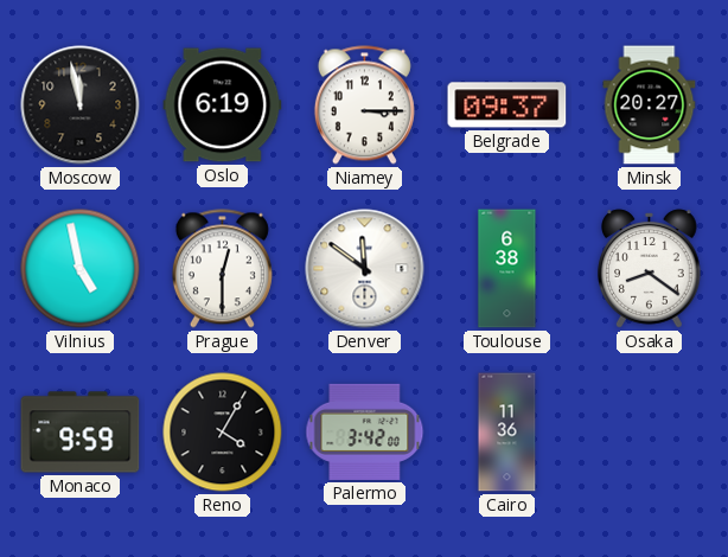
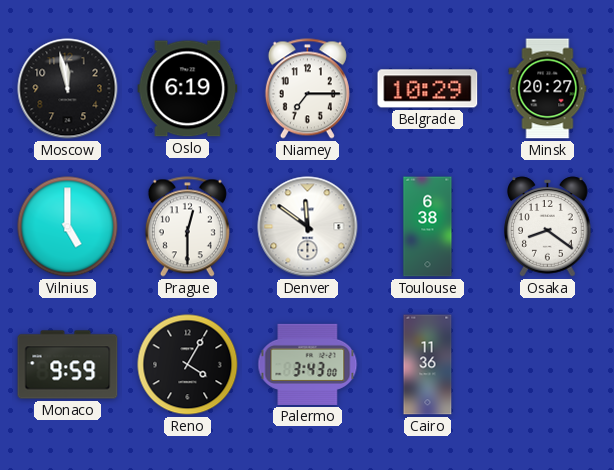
Niamey: 3:15 -> 7:15
Belgrade: 09:37 -> 10:29
Vilnius: 4:58 -> 5:00
Palermo: 3:42 -> 3:43
